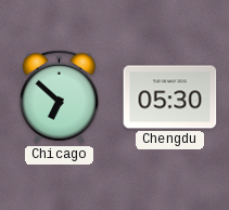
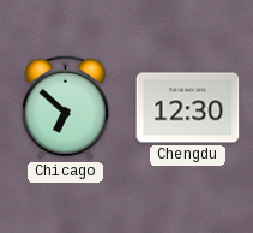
Chengdu: 05:30 -> 12:30
